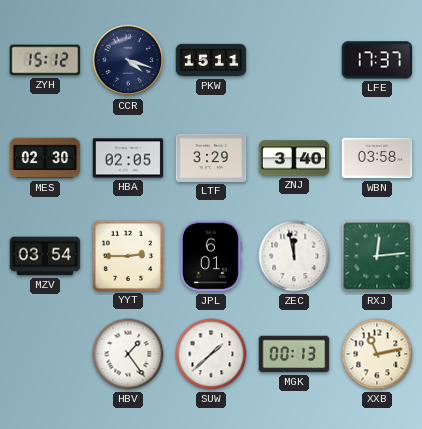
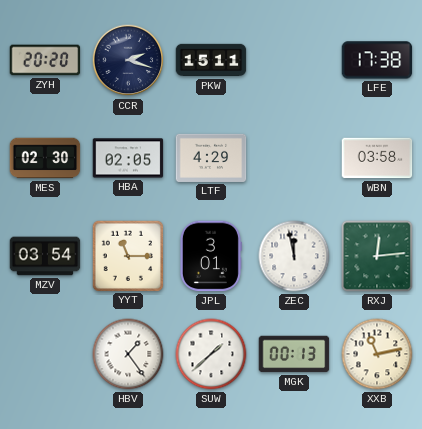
ZYH: 15:12 -> 20:20
CCR: 4:18 -> 2:18
LFE: 17:37 -> 17:38
LTF: 3:29 -> 4:29
ZNJ: 3:40 -> none
YYT: 2:45 -> 11:15
JPL: 6:01 -> 3:01
